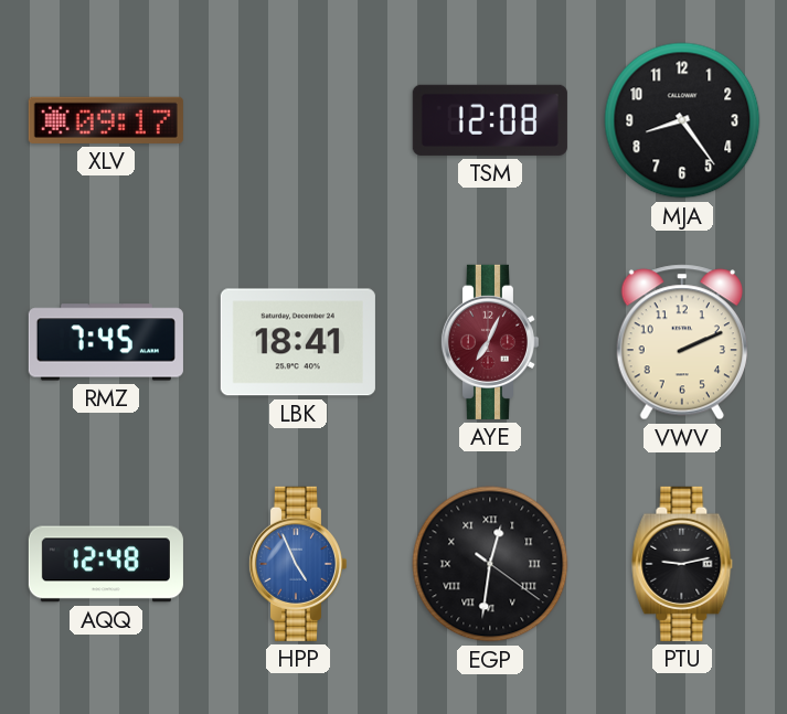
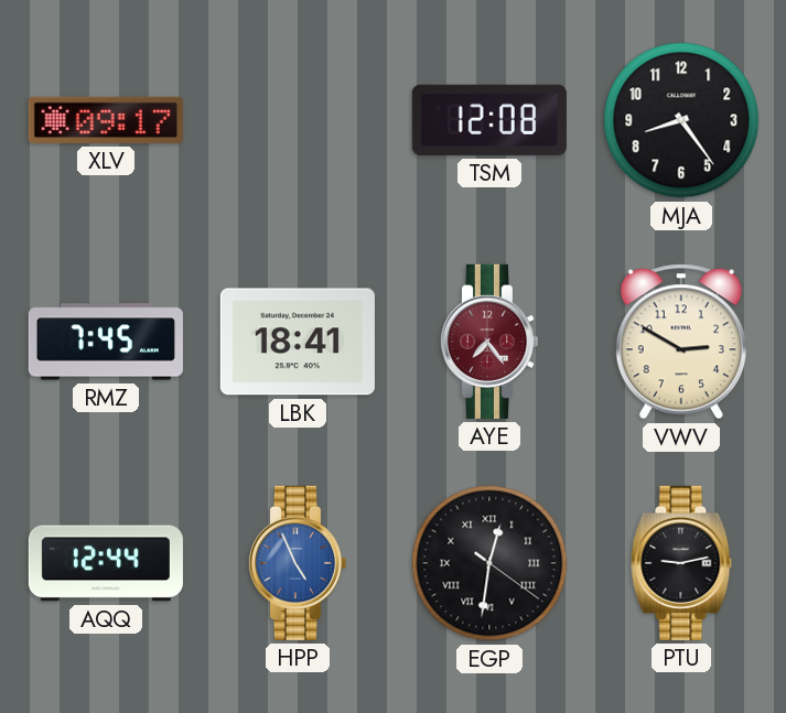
AYE: 7:04 -> 7:24
VWV: 2:11 -> 2:50
AQQ: 12:48 -> 12:44
